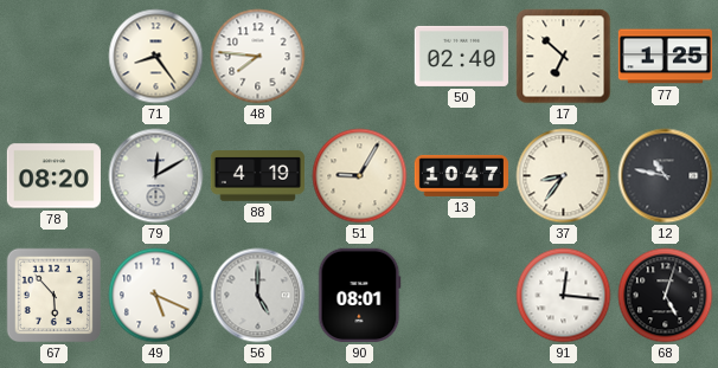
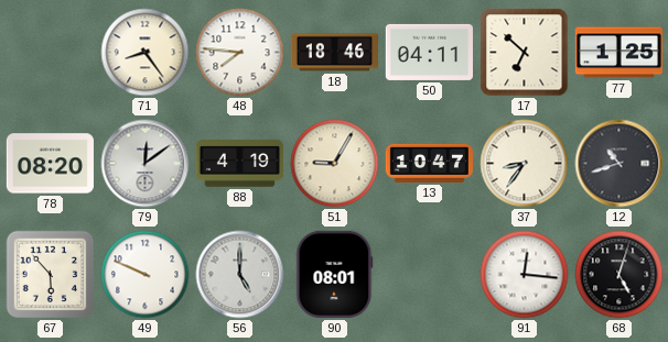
18: none -> 18:46
50: 02:40 -> 04:11
79: 12:10 -> 12:09
12: 10:47 -> 10:42
49: 5:19 -> 9:49
